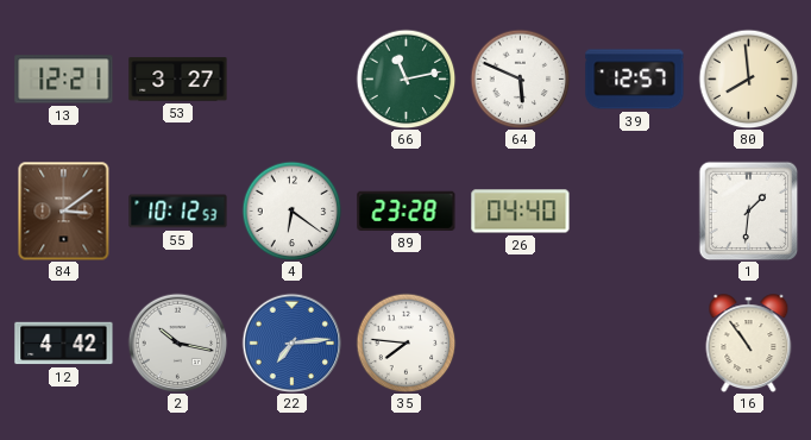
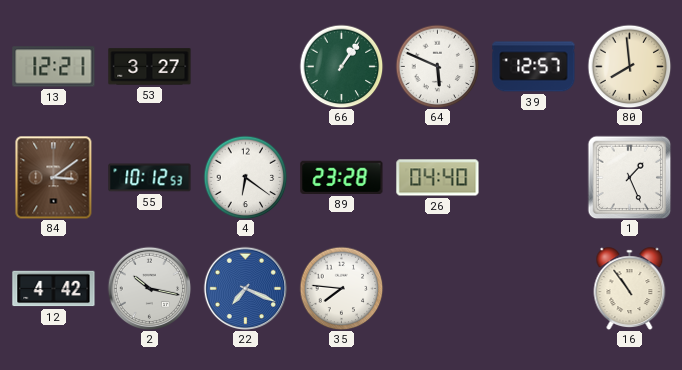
66: 11:13 -> 1:06
1: 1:31 -> 1:26
22: 7:14 -> 7:19
